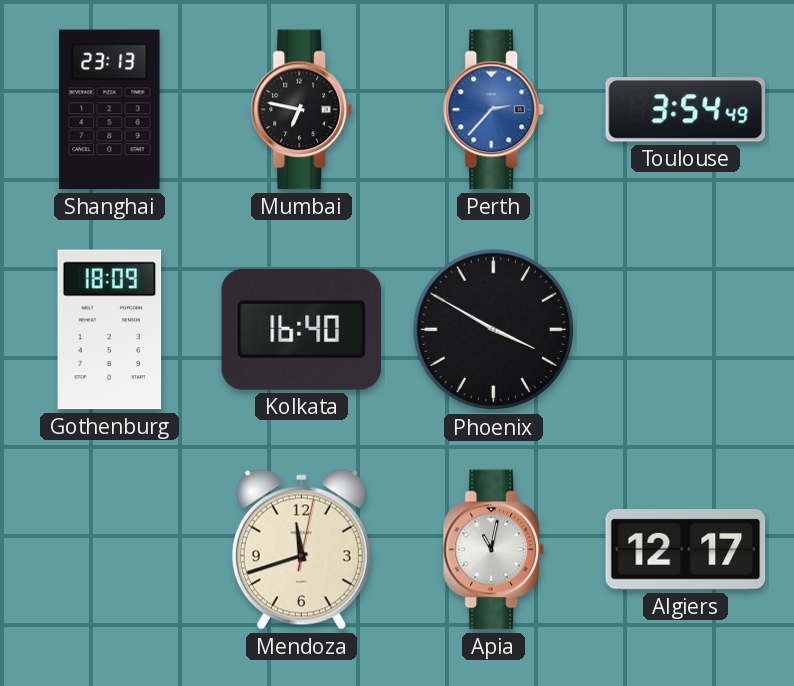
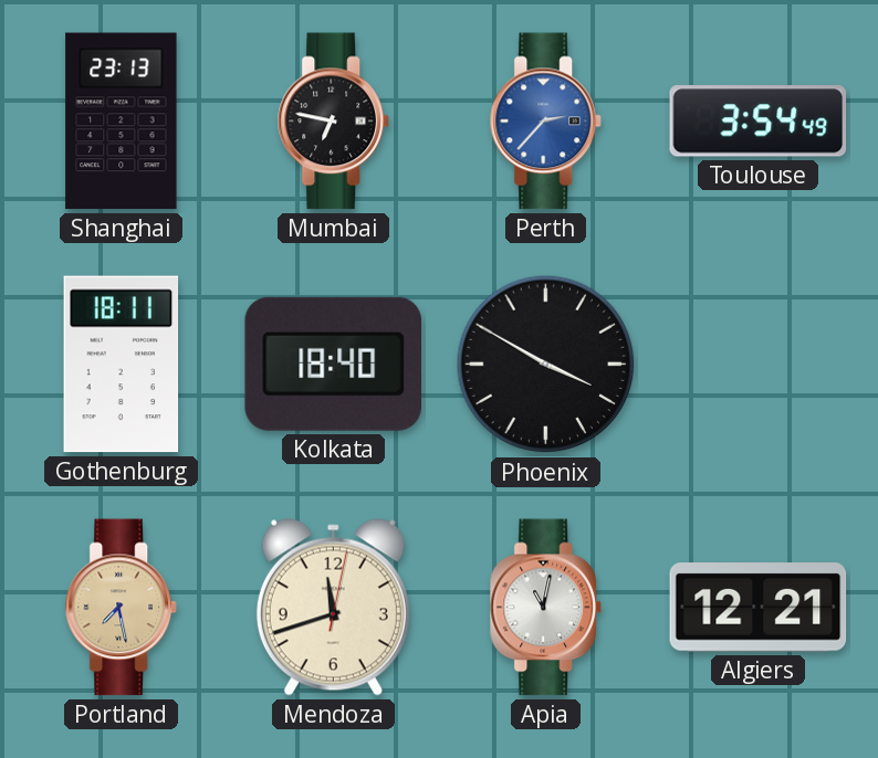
Gothenburg: 18:09 -> 18:11
Kolkata: 16:40 -> 18:40
Portland: none -> 7:28
Algiers: 12:17 -> 12:21
